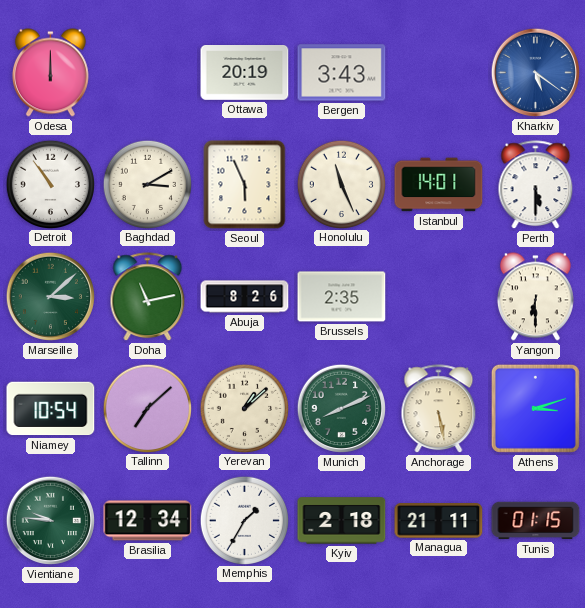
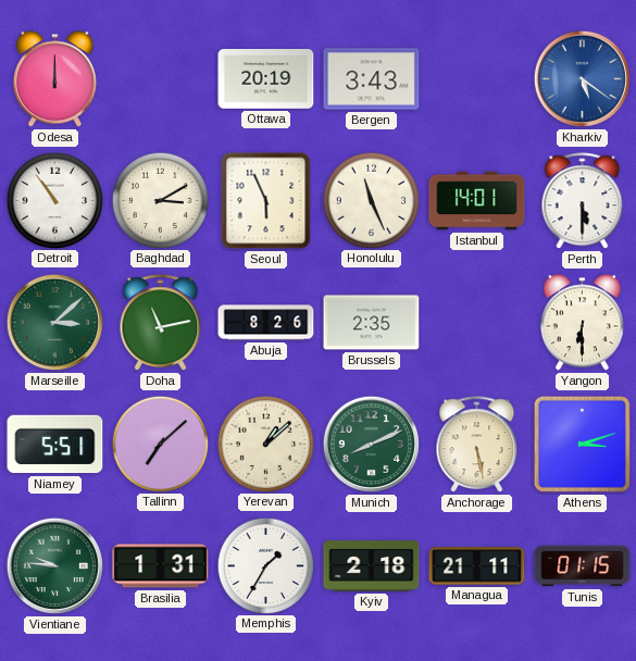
Niamey: 10:54 -> 5:51
Brasilia: 12:34 -> 1:31
